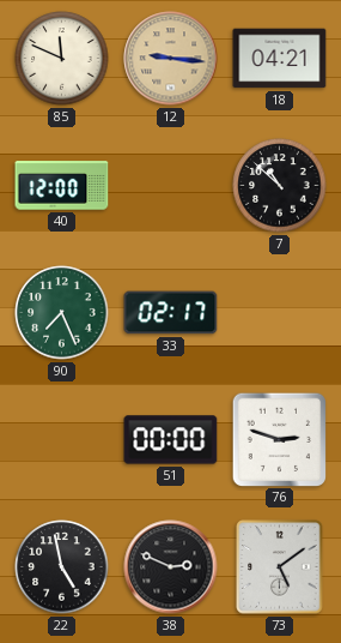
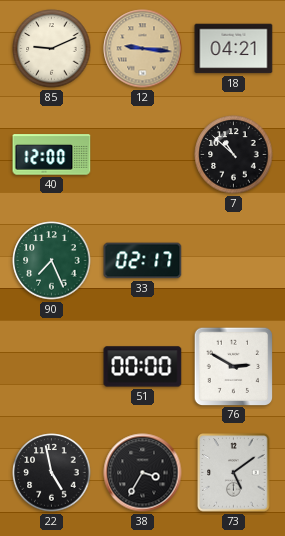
85: 11:49 -> 9:11
76: 2:48 -> 2:50
38: 2:49 -> 3:35
